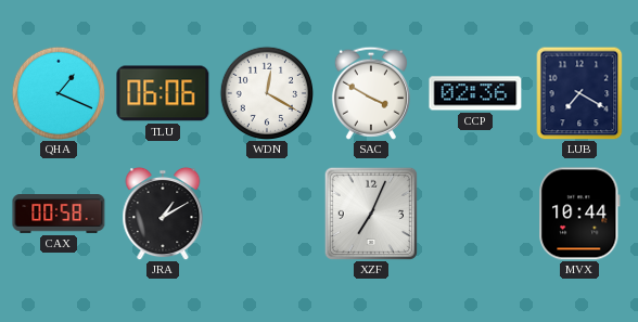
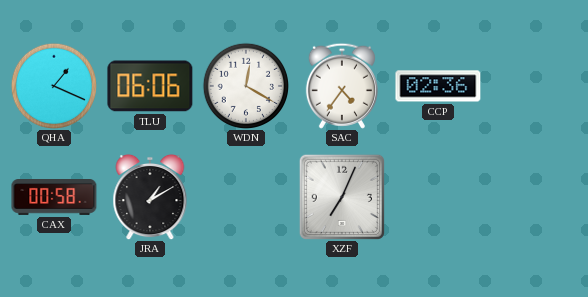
SAC: 3:50 -> 4:36
LUB: 7:20 -> none
MVX: 10:44 -> none
